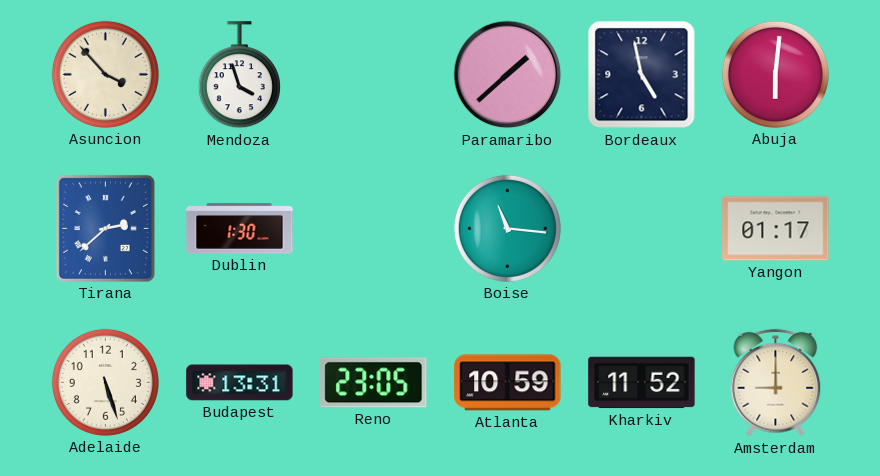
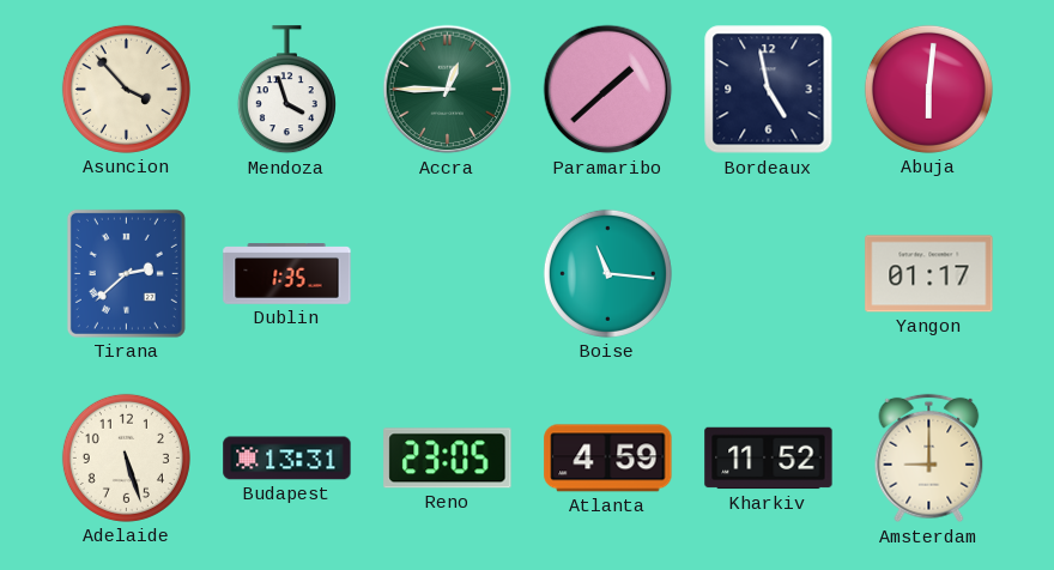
Accra: none -> 12:45
Dublin: 1:30 -> 1:35
Atlanta: 10:59 -> 4:59
